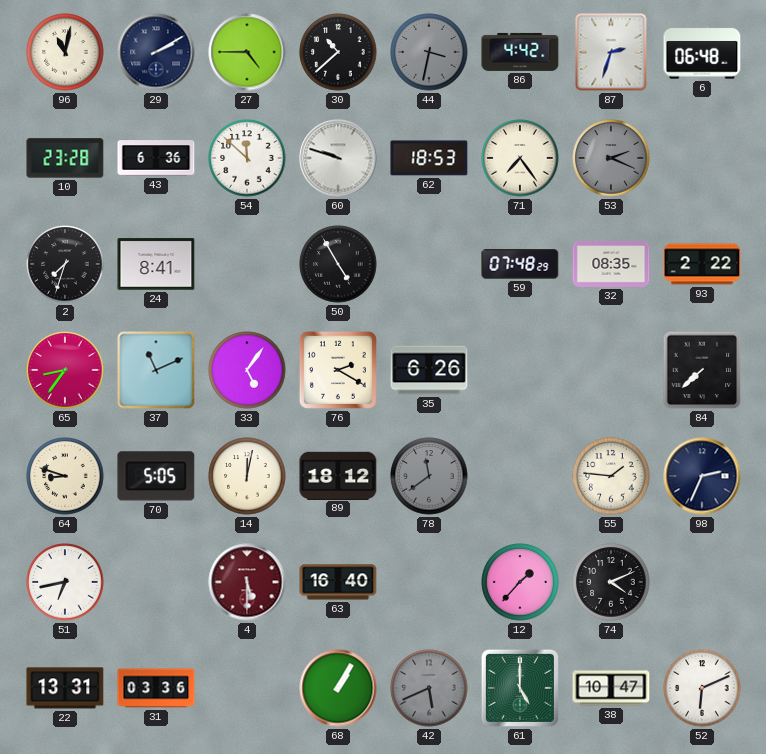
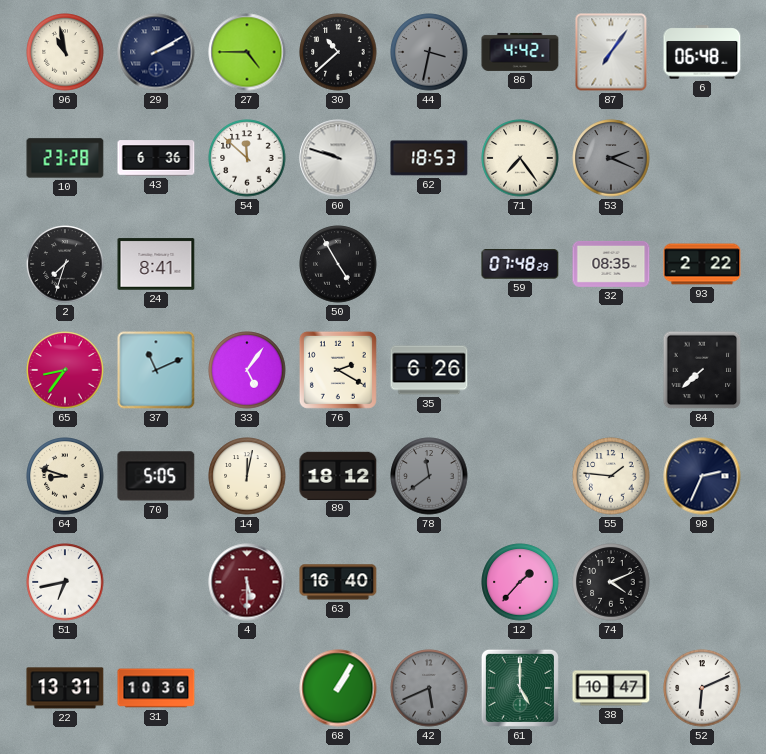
96: 11:02 -> 10:58
87: 2:33 -> 7:06
31: 03:36 -> 10:36
